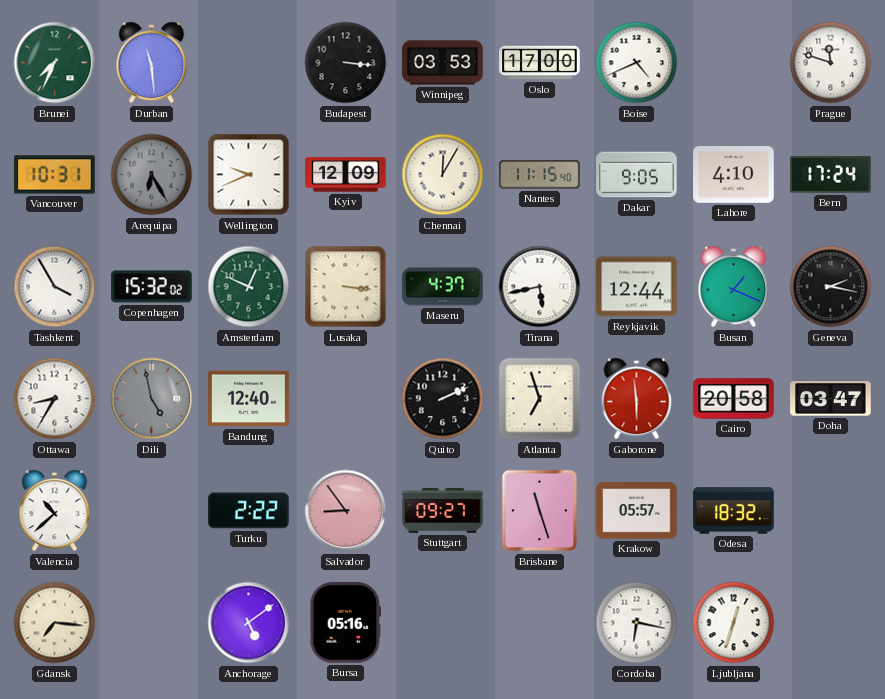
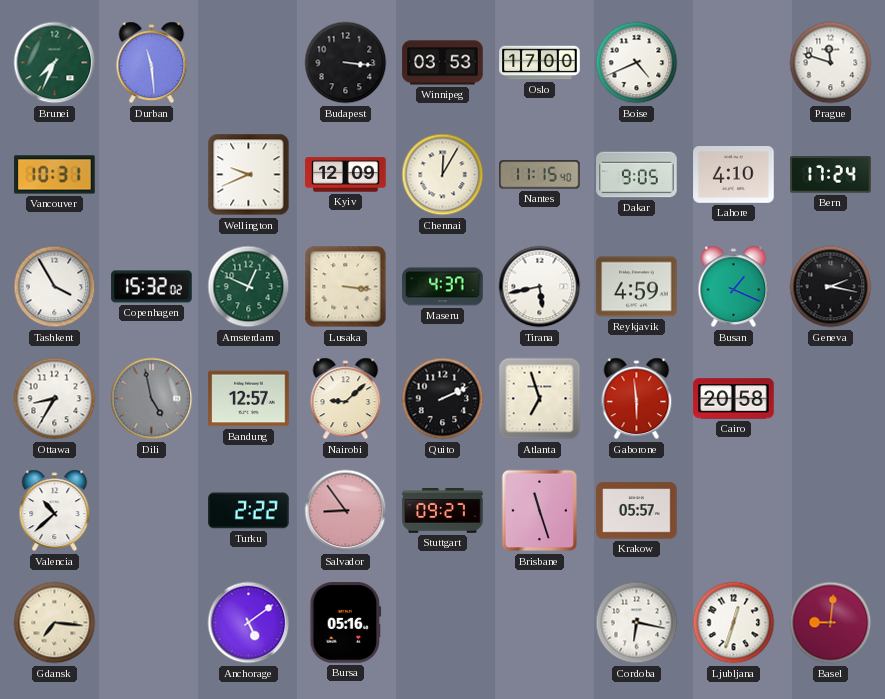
Arequipa: 6:25 -> none
Reykjavik: 12:44 -> 4:59
Bandung: 12:40 -> 12:57
Nairobi: none -> 9:08
Doha: 03:47 -> none
Odesa: 18:32 -> none
Basel: none -> 9:01
